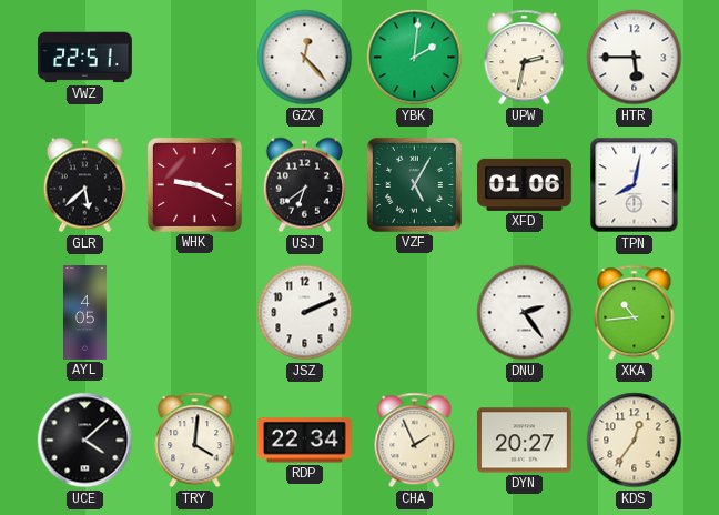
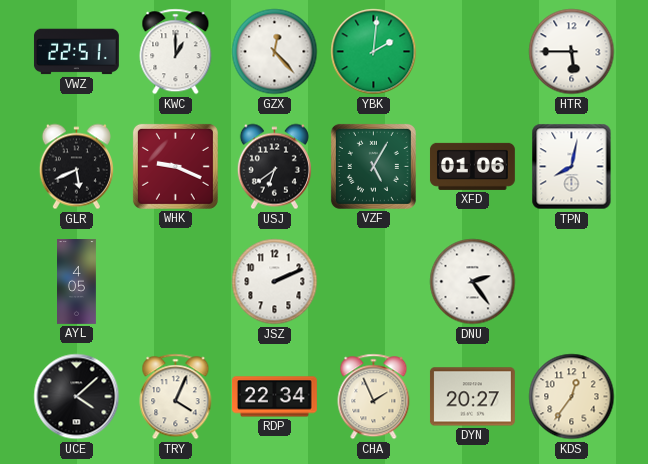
KWC: none -> 1:00
UPW: 2:32 -> none
GLR: 5:38 -> 5:41
XKA: 10:44 -> none
TRY: 4:01 -> 4:04
